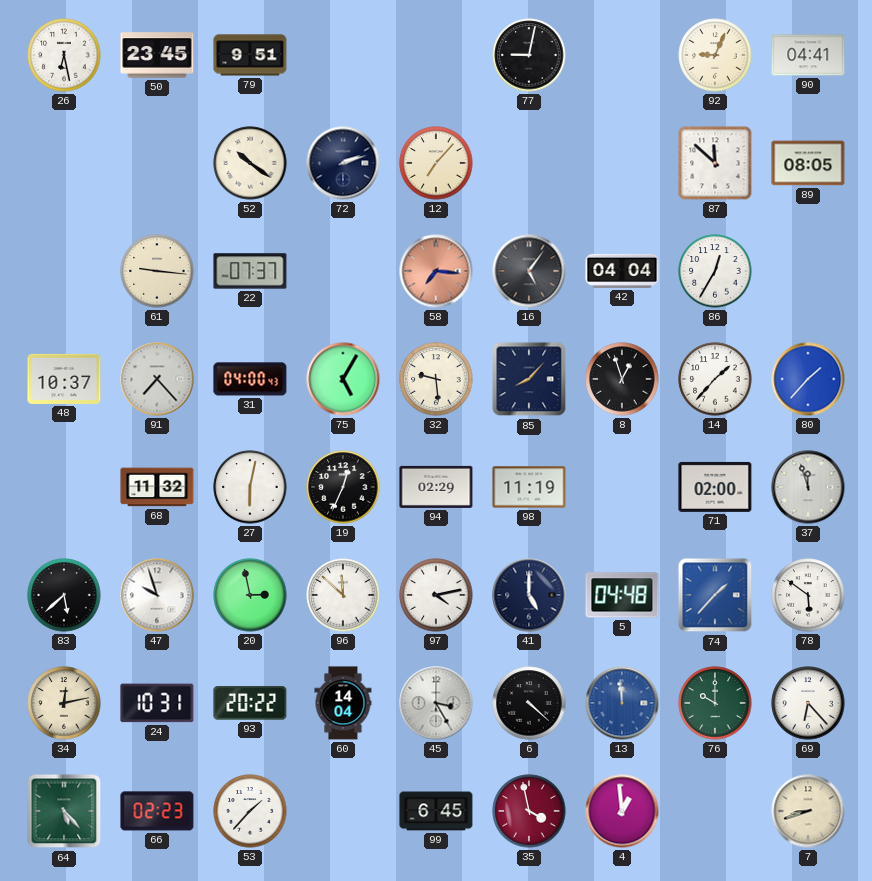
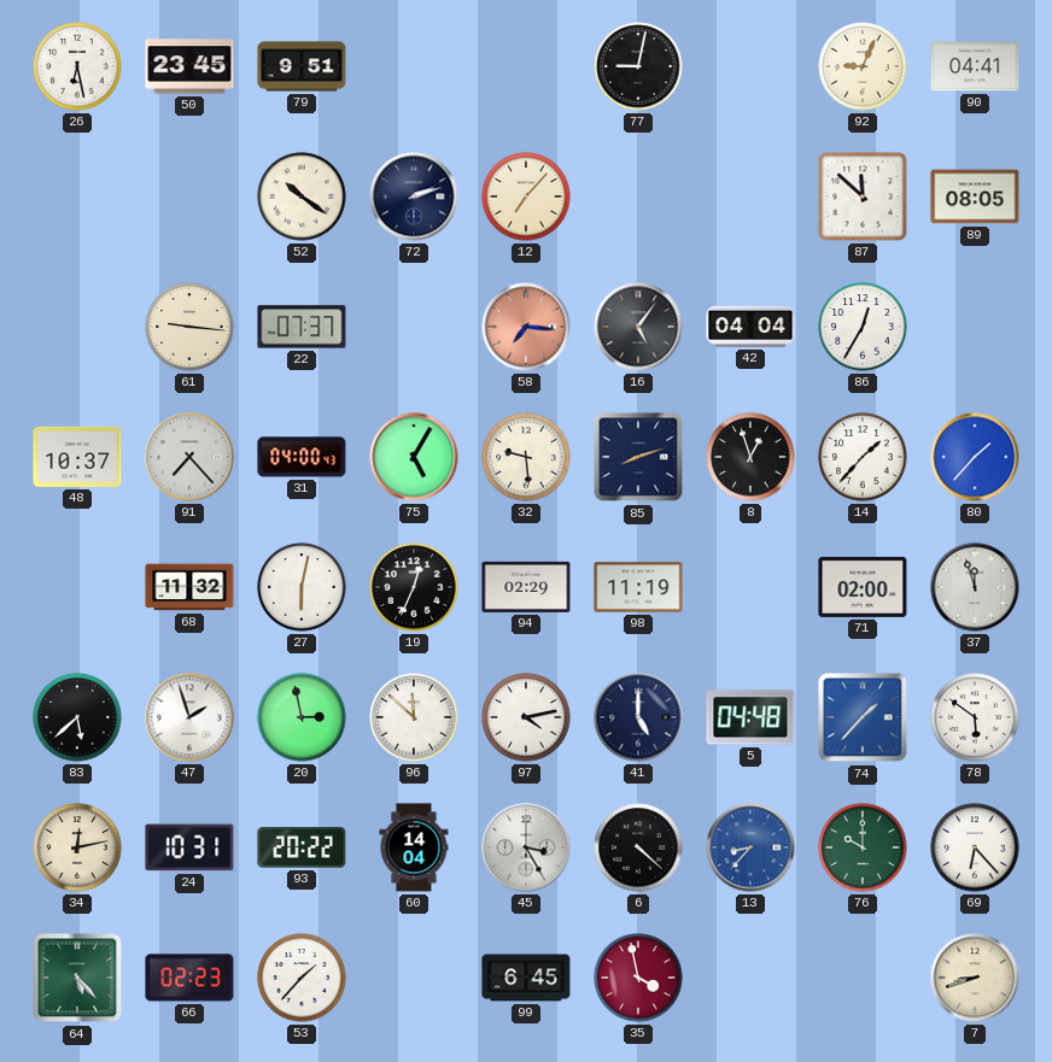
85: 8:07 -> 8:12
47: 9:57 -> 1:57
13: 11:59 -> 8:37
4: 12:59 -> none
